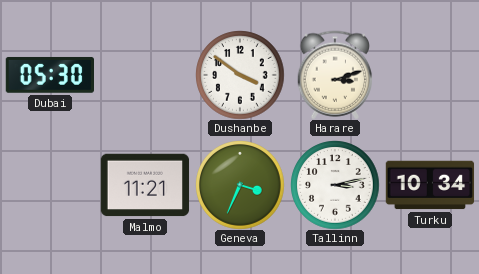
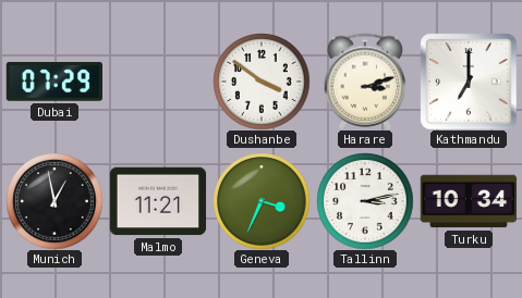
Dubai: 05:30 -> 07:29
Kathmandu: none -> 7:00
Munich: none -> 12:58
